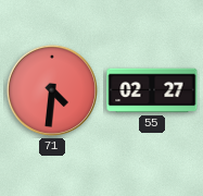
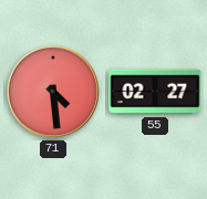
71: 4:31 -> 4:29
